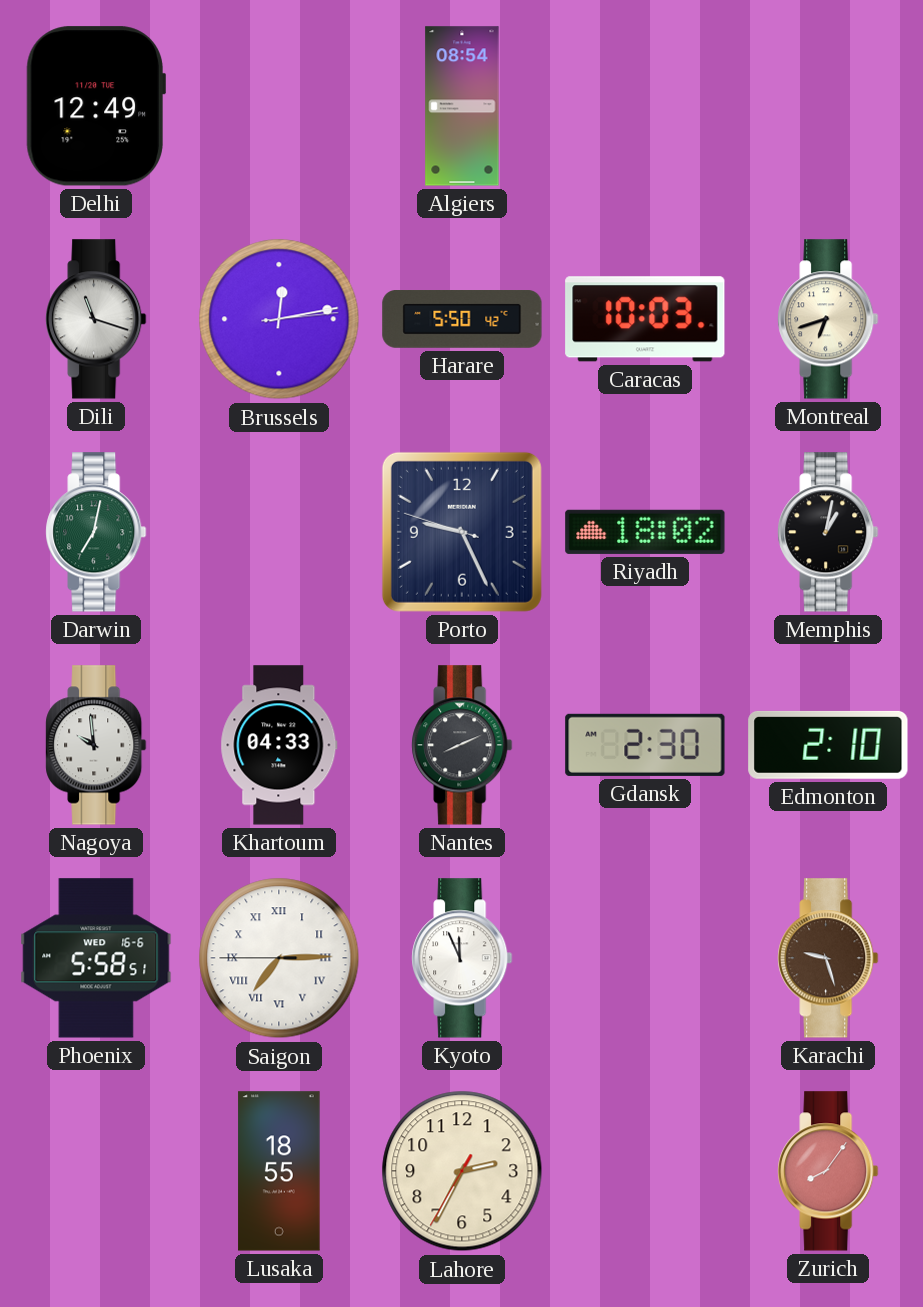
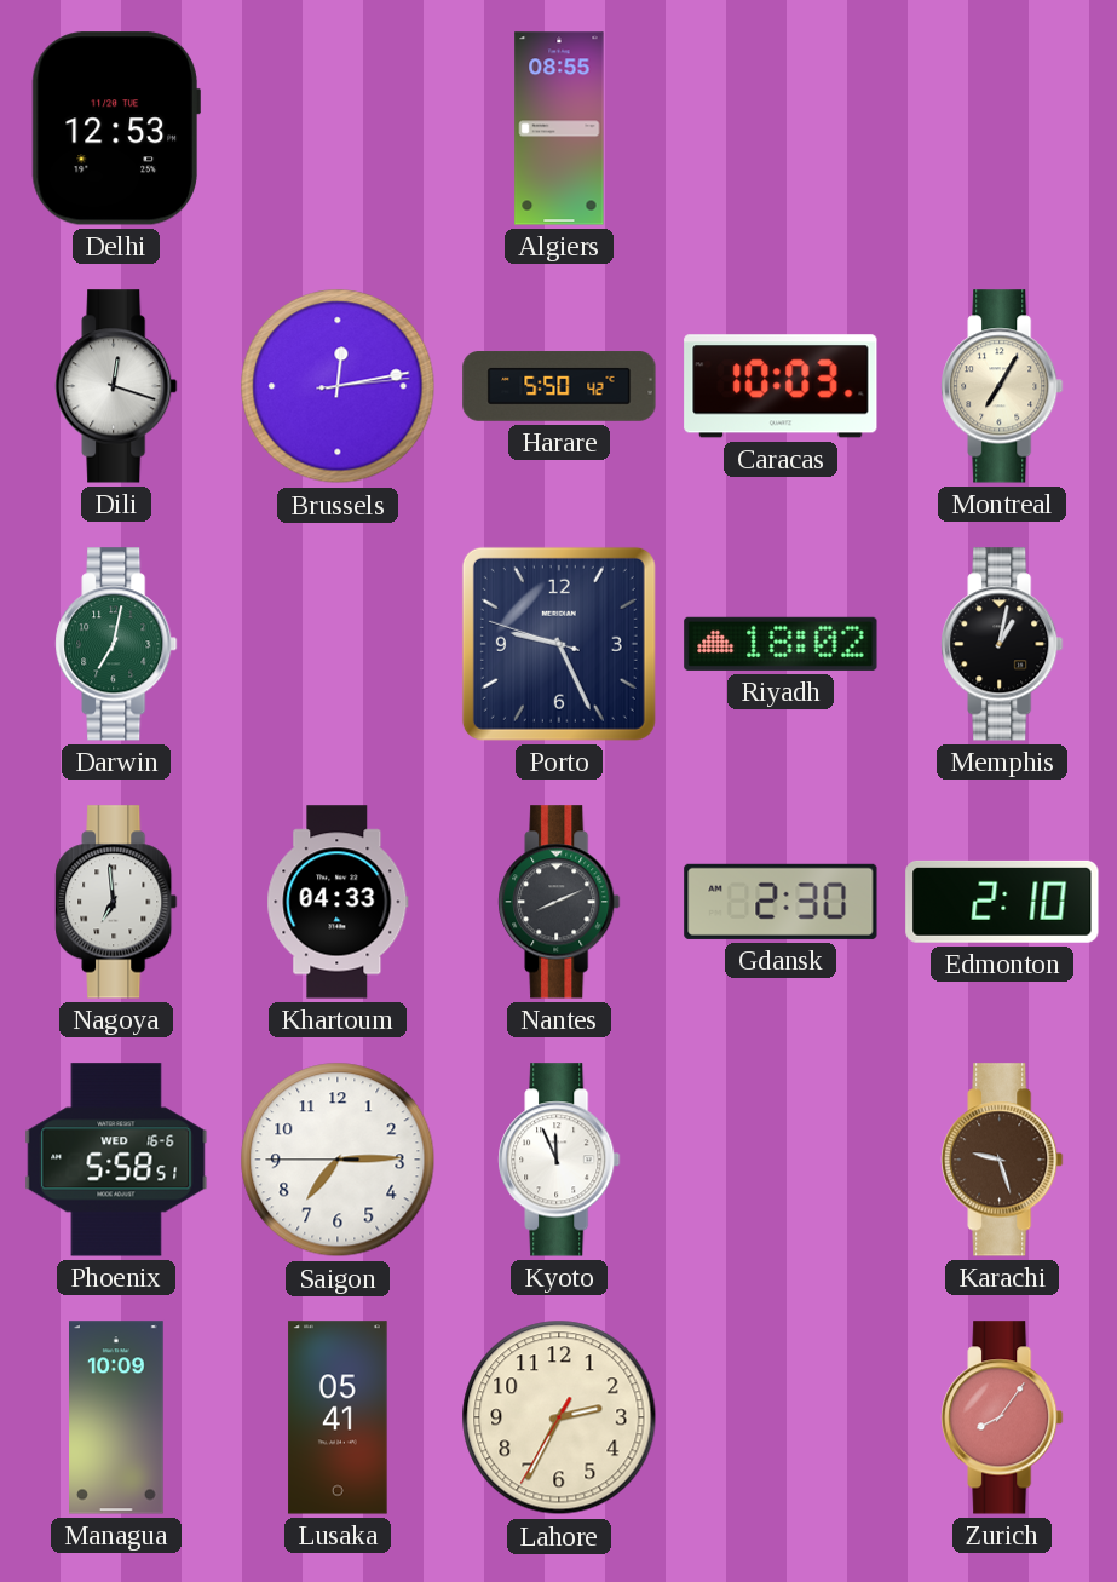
Delhi: 12:49 -> 12:53
Algiers: 08:54 -> 08:55
Dili: 11:18 -> 12:18
Montreal: 6:42 -> 7:05
Nagoya: 9:59 -> 6:59
Saigon numerals: Roman -> Arabic
Managua: none -> 10:09
Lusaka: 18:55 -> 05:41
